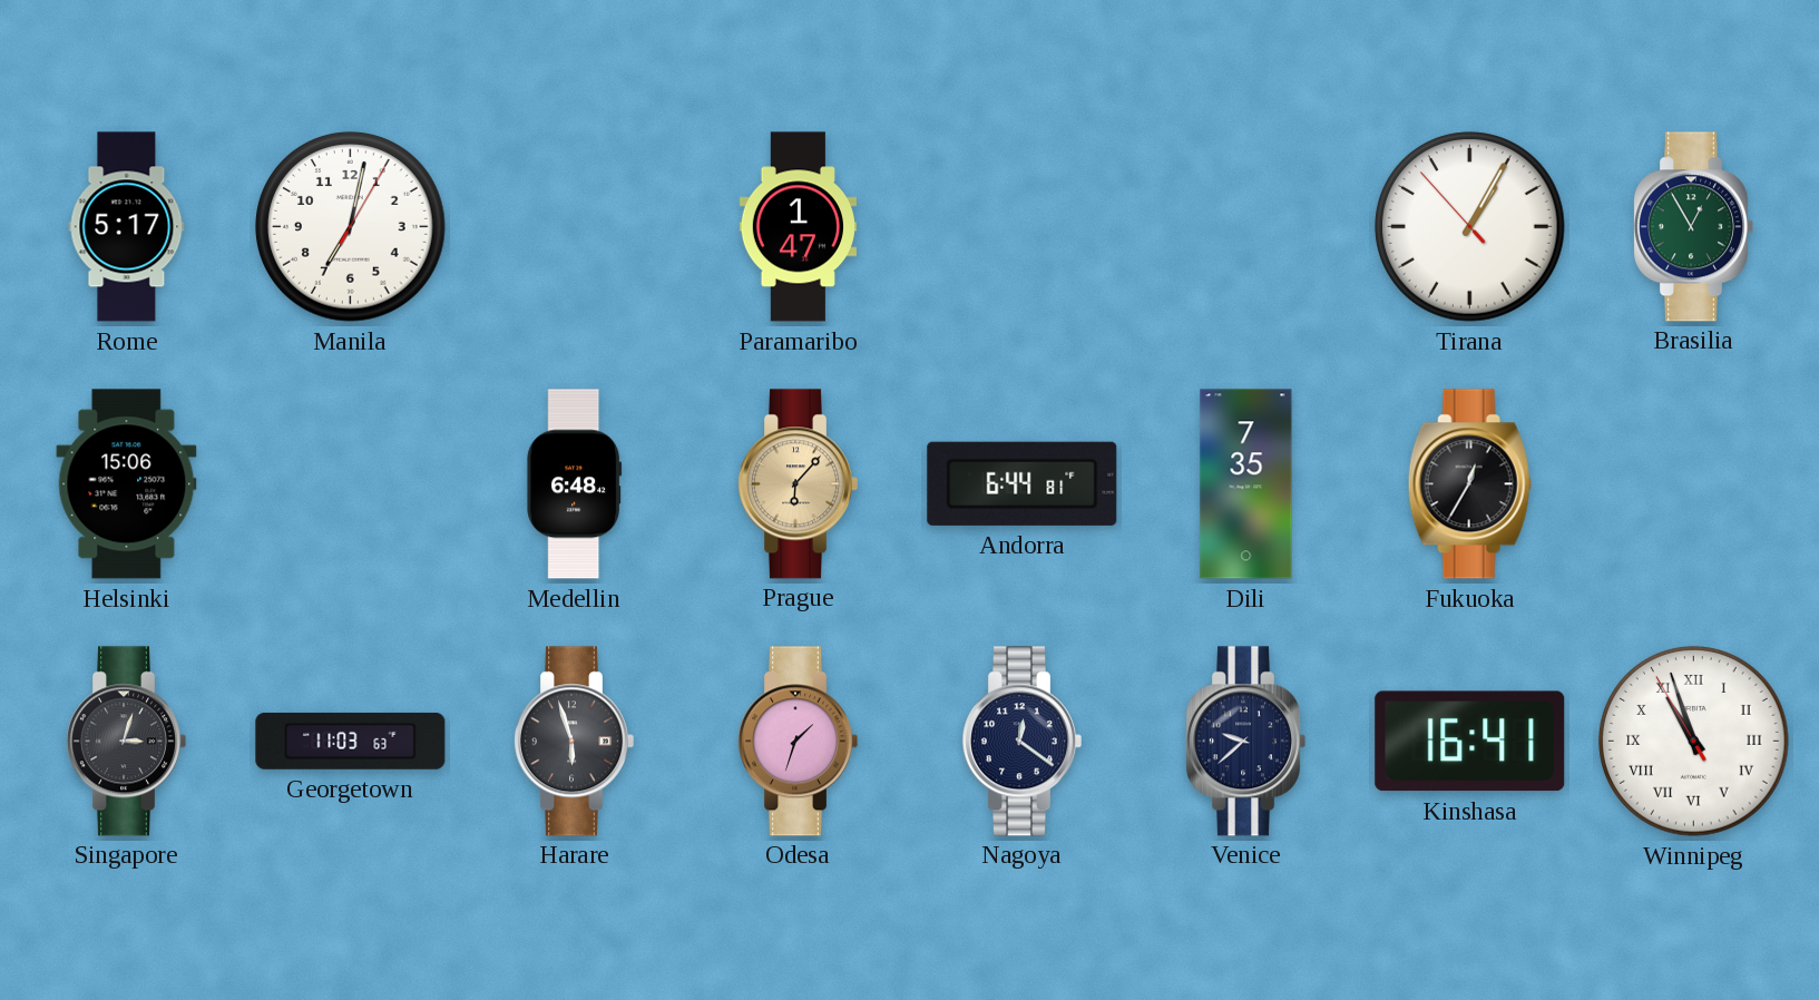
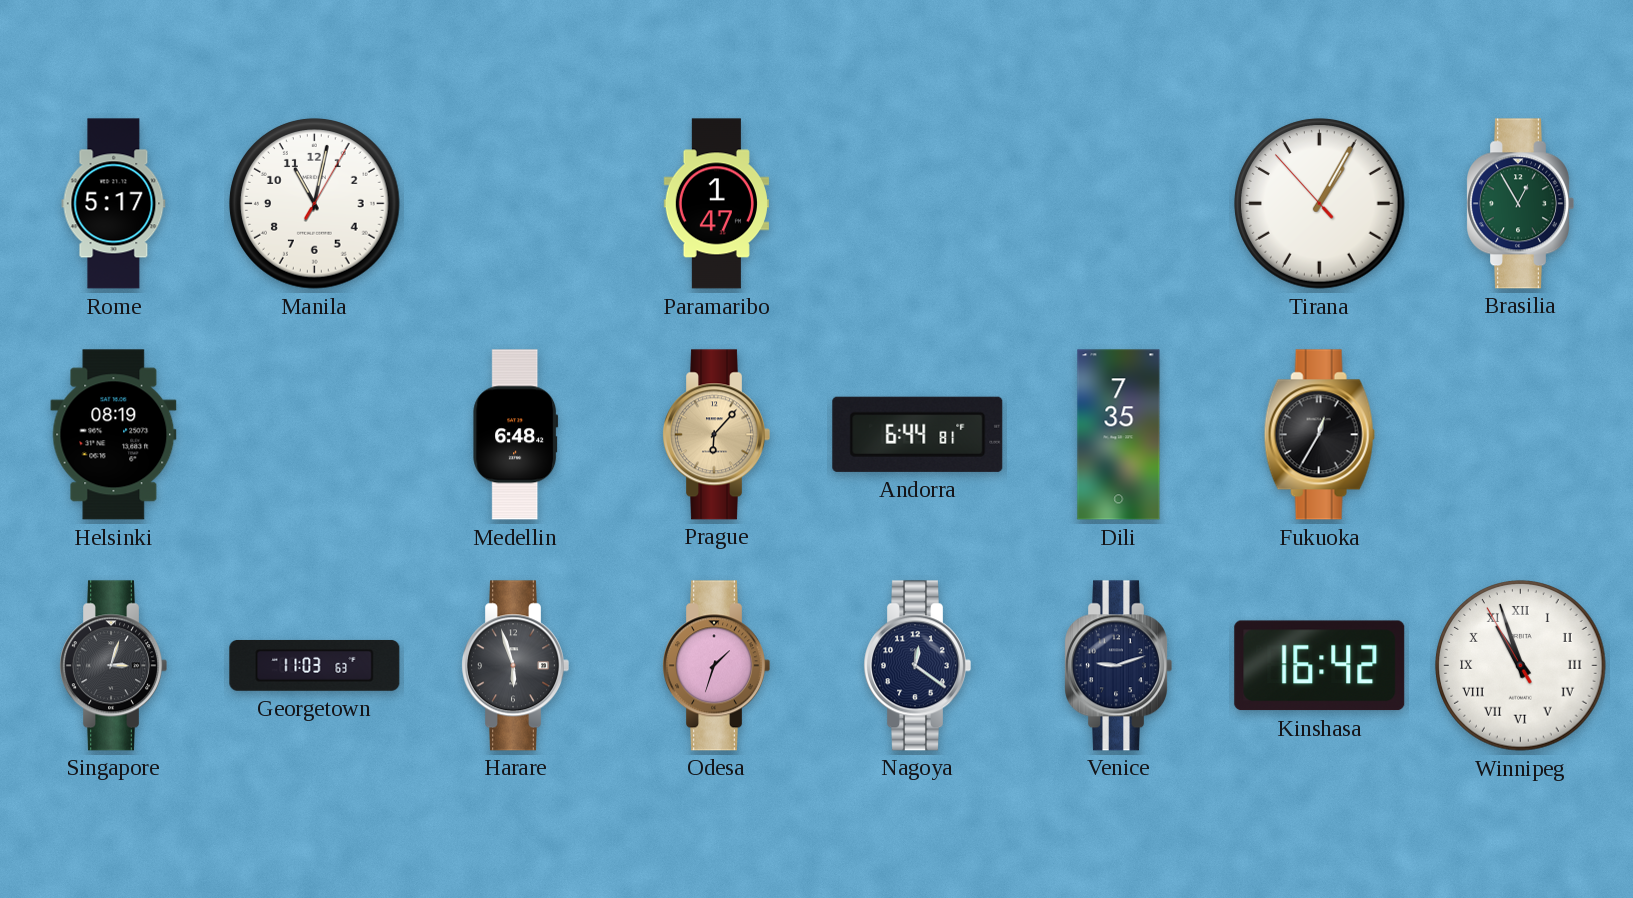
Manila: 7:02 -> 11:02
Helsinki: 15:06 -> 08:19
Venice: 9:38 -> 9:12
Kinshasa: 16:41 -> 16:42
